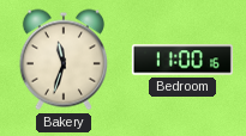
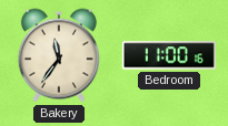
Bakery: 11:33 -> 11:36
